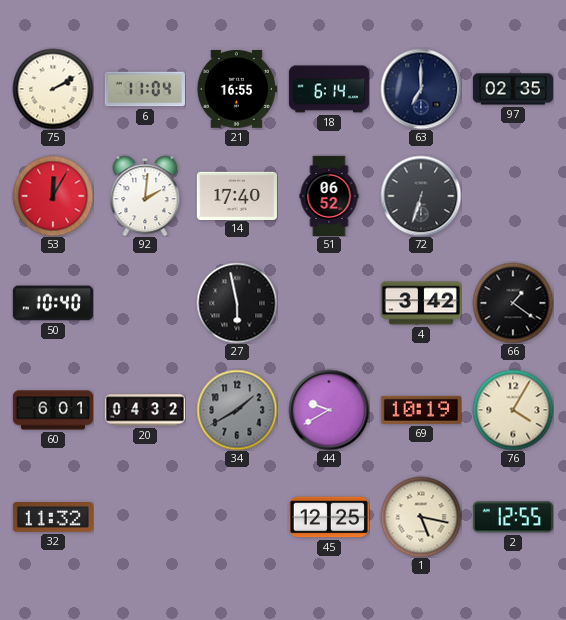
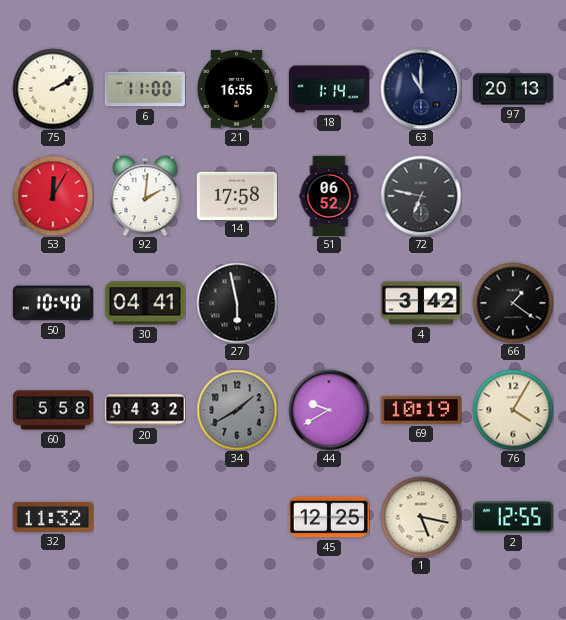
6: 11:04 -> 11:00
18: 6:14 -> 1:14
63: 7:00 -> 11:00
97: 02:35 -> 20:13
14: 17:40 -> 17:58
72: 6:33 -> 6:47
30: none -> 04:41
60: 6:01 -> 5:58
